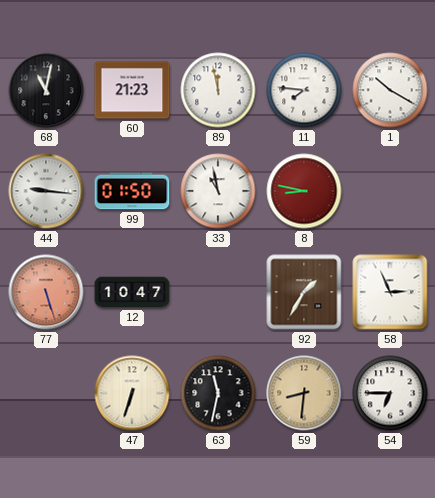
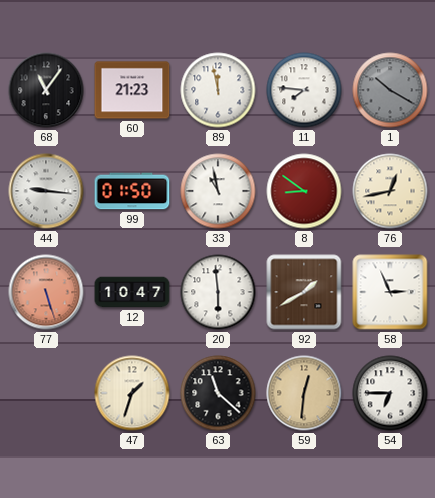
68: 11:02 -> 11:06
1 dial: white -> grey
8: 8:47 -> 8:51
76: none -> 12:43
20: none -> 5:59
92: 1:35 -> 1:40
47: 6:33 -> 1:33
63: 11:32 -> 11:22
59: 8:31 -> 12:31
